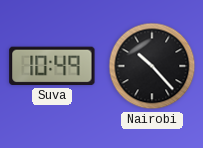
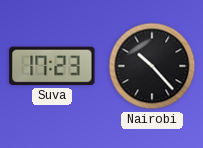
Suva: 10:49 -> 17:23
